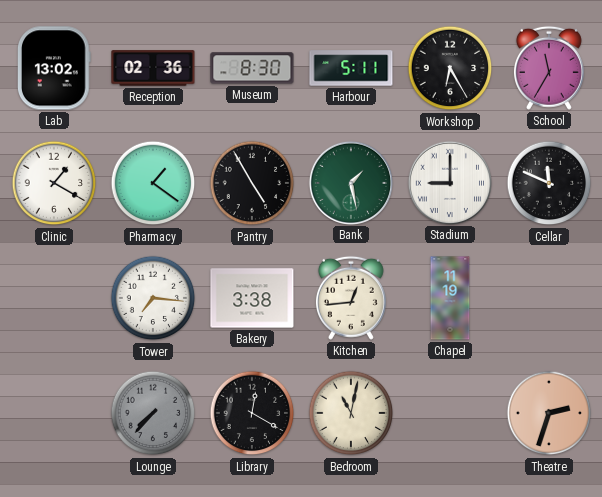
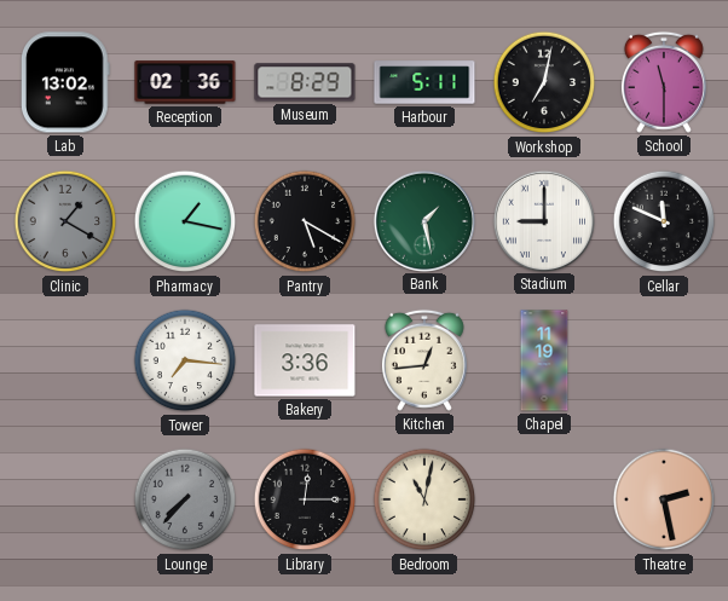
Museum: 8:30 -> 8:29
Workshop: 6:25 -> 7:02
School: 11:35 -> 11:30
Clinic dial: white -> grey
Pharmacy: 1:21 -> 1:17
Pantry: 4:55 -> 5:20
Bakery: 3:38 -> 3:36
Library: 12:20 -> 12:15
Theatre: 2:33 -> 2:28
